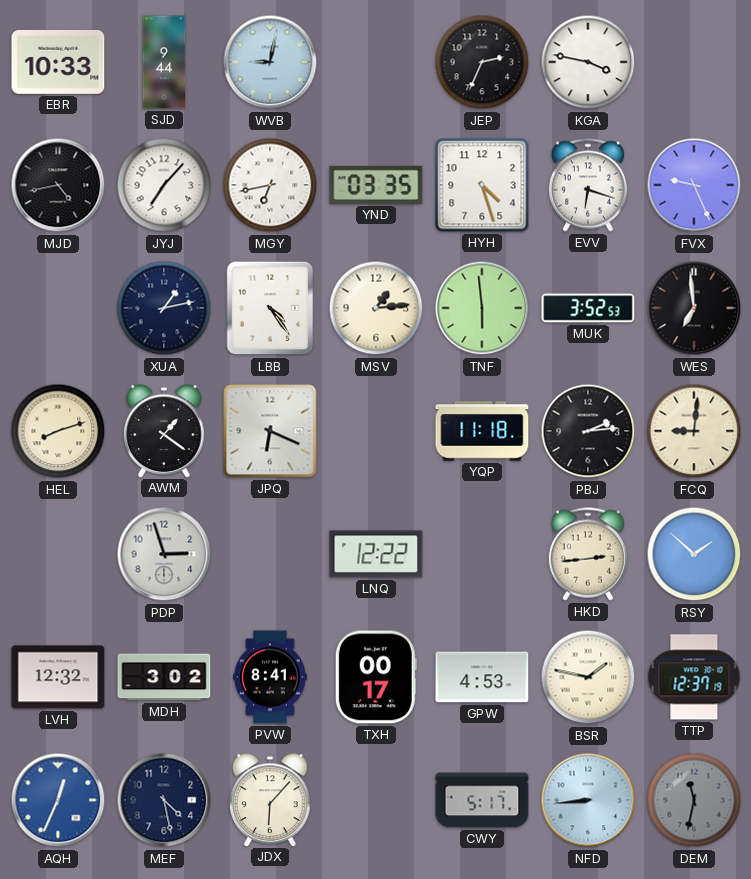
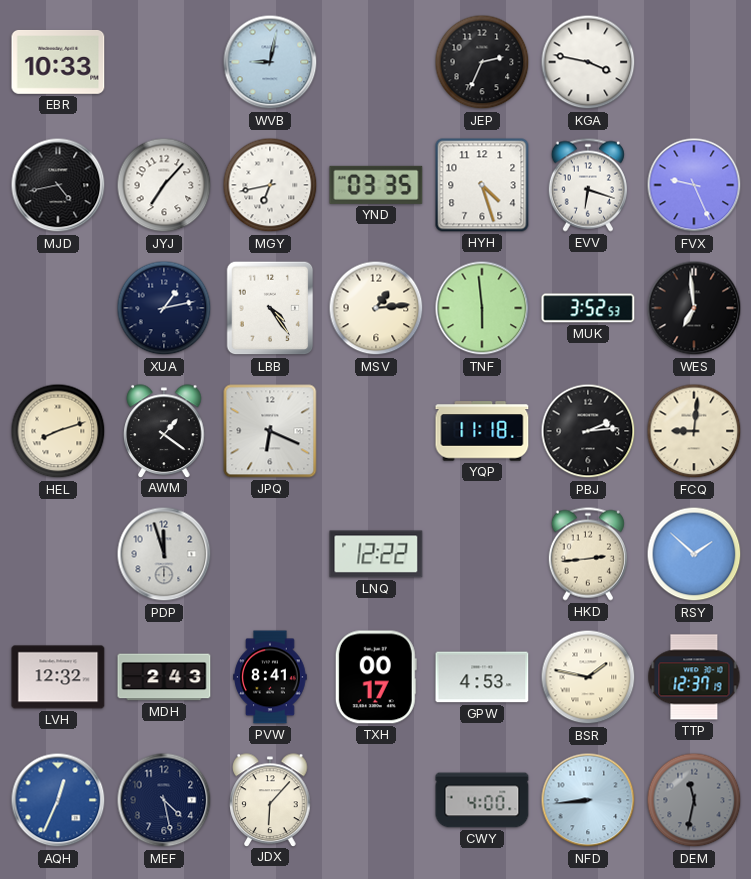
SJD: 9:44 -> none
PDP: 2:57 -> 11:57
MDH: 3:02 -> 2:43
CWY: 5:17 -> 4:00
